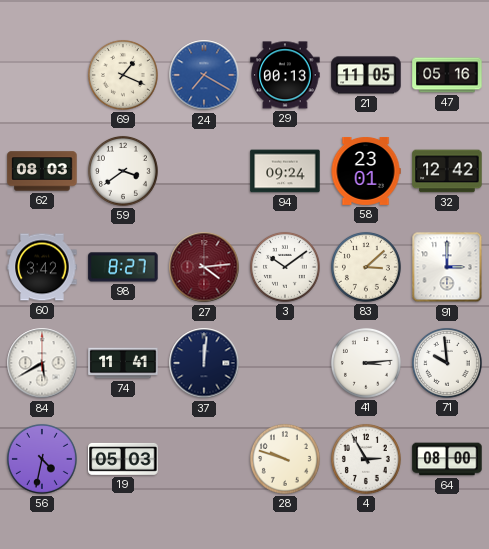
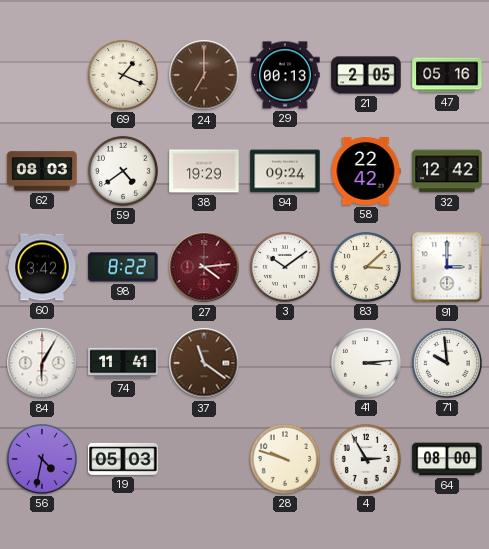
24: 7:20 -> 7:00
24 dial: blue -> brown
21: 11:05 -> 2:05
59: 3:39 -> 4:39
38: none -> 19:29
58: 23:01 -> 22:42
98: 8:27 -> 8:22
84: 5:40 -> 6:05
37: 12:01 -> 11:21
37 dial: navy -> brown
